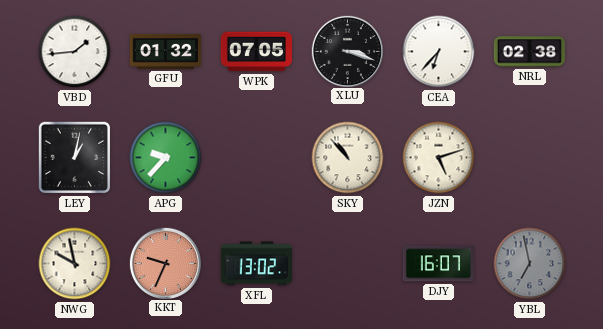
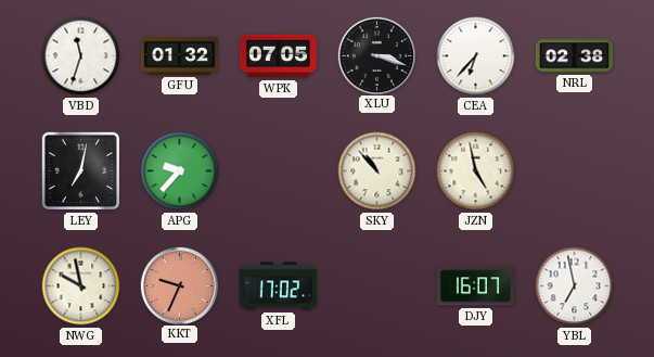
VBD: 1:44 -> 11:33
LEY: 1:02 -> 7:02
JZN: 5:12 -> 4:58
XFL: 13:02 -> 17:02
YBL dial: grey -> white
